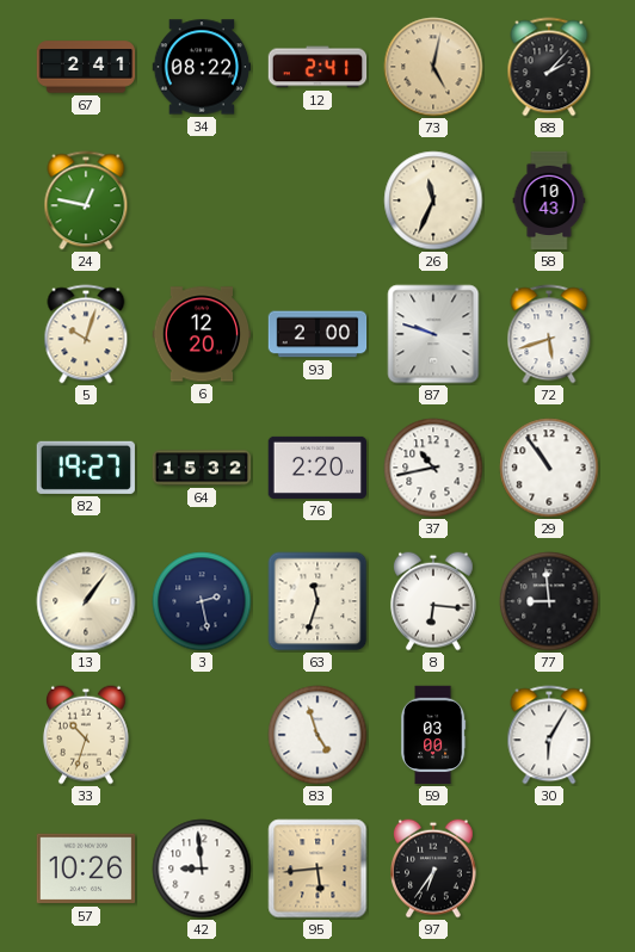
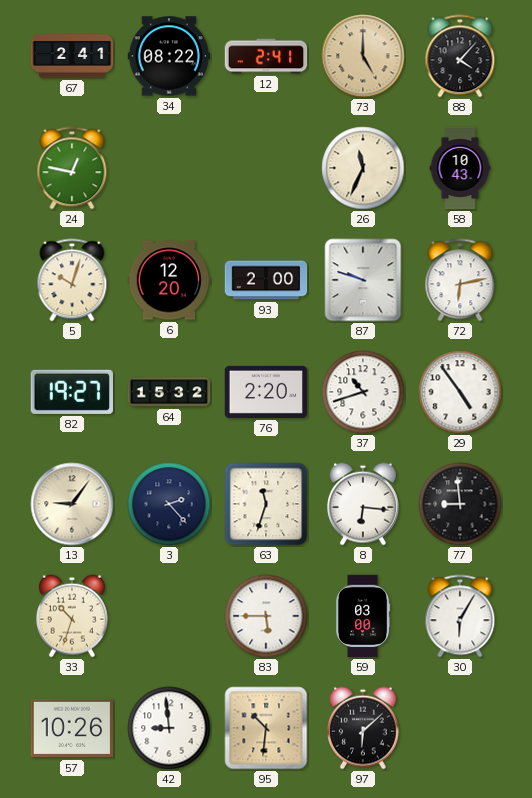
73: 5:02 -> 5:00
88: 2:07 -> 4:07
72: 5:42 -> 6:13
37: 10:43 -> 10:42
29: 10:54 -> 4:54
13: 1:06 -> 9:06
3: 2:28 -> 2:23
83: 4:57 -> 5:45
95: 5:44 -> 10:31
97: 6:36 -> 6:08
